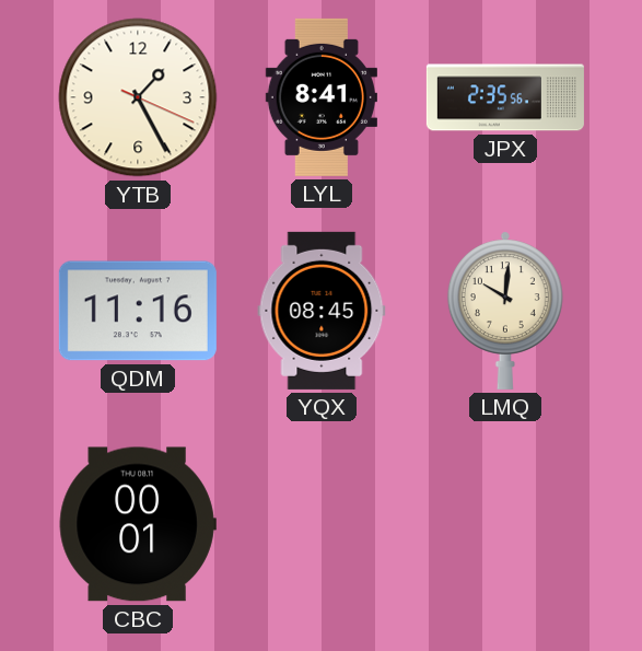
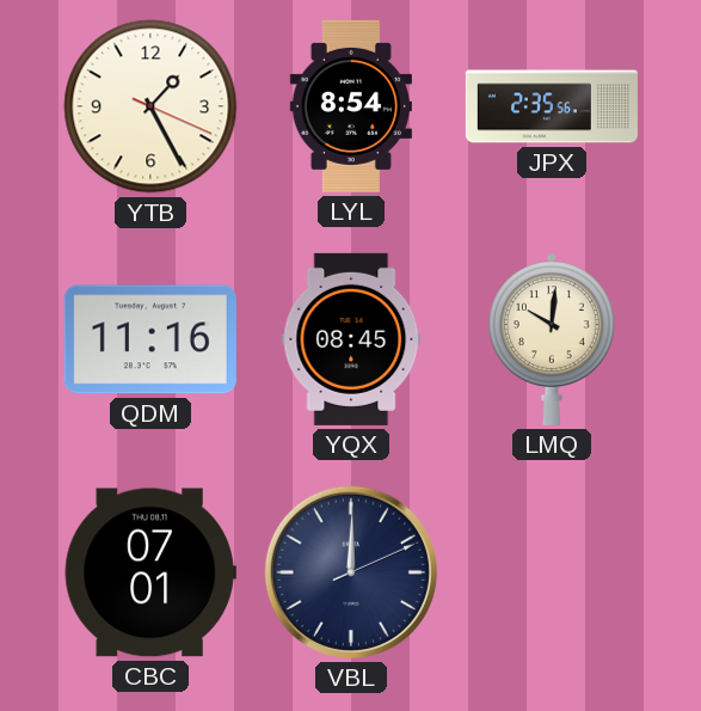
LYL: 8:41 -> 8:54
CBC: 00:01 -> 07:01
VBL: none -> 12:00
